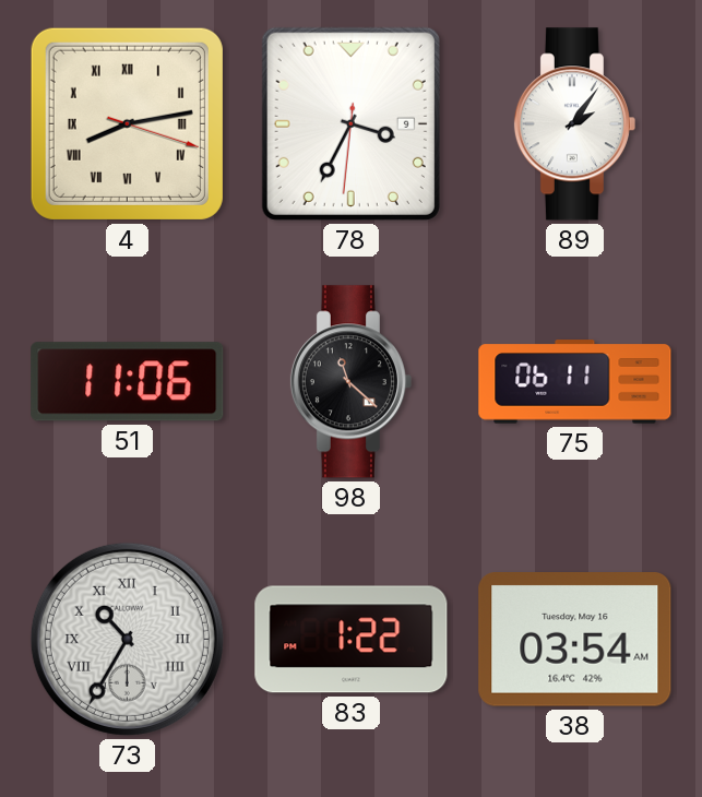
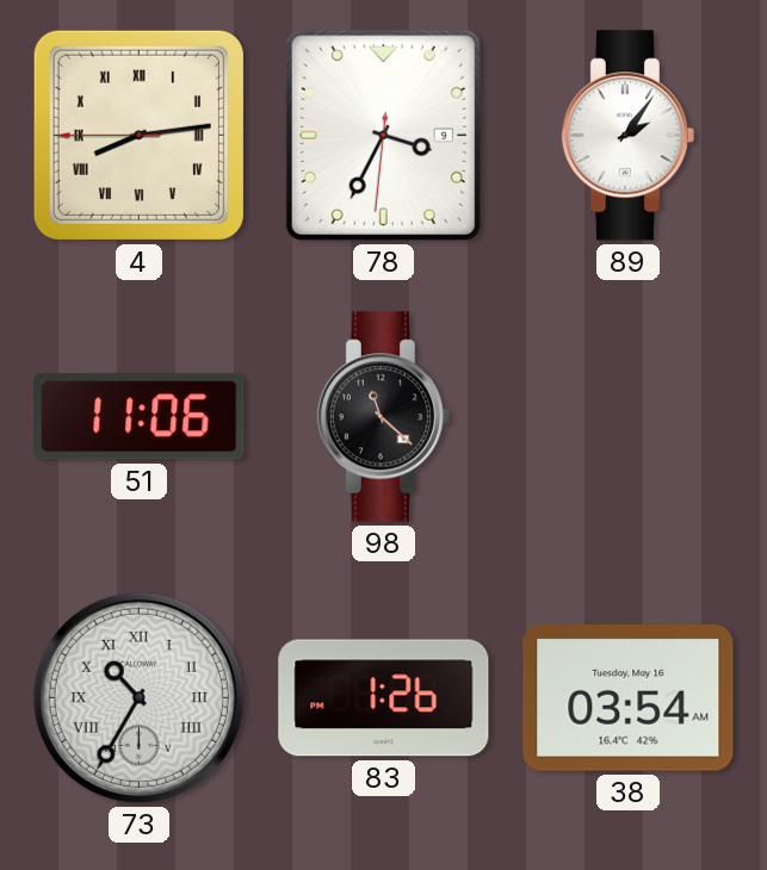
4: 8:13:18 -> 8:13:45
75: 06:11 -> none
83: 1:22 -> 1:26
